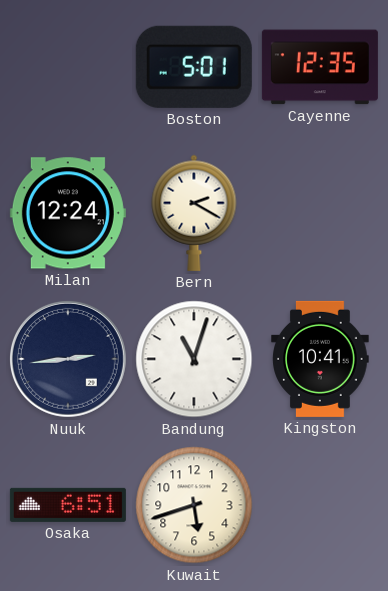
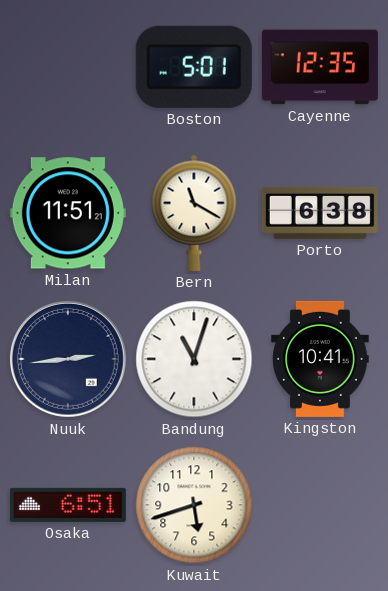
Milan: 12:24 -> 11:51
Bern: 2:20 -> 11:20
Porto: none -> 6:38
